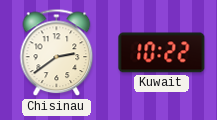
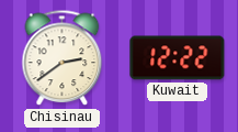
Kuwait: 10:22 -> 12:22
